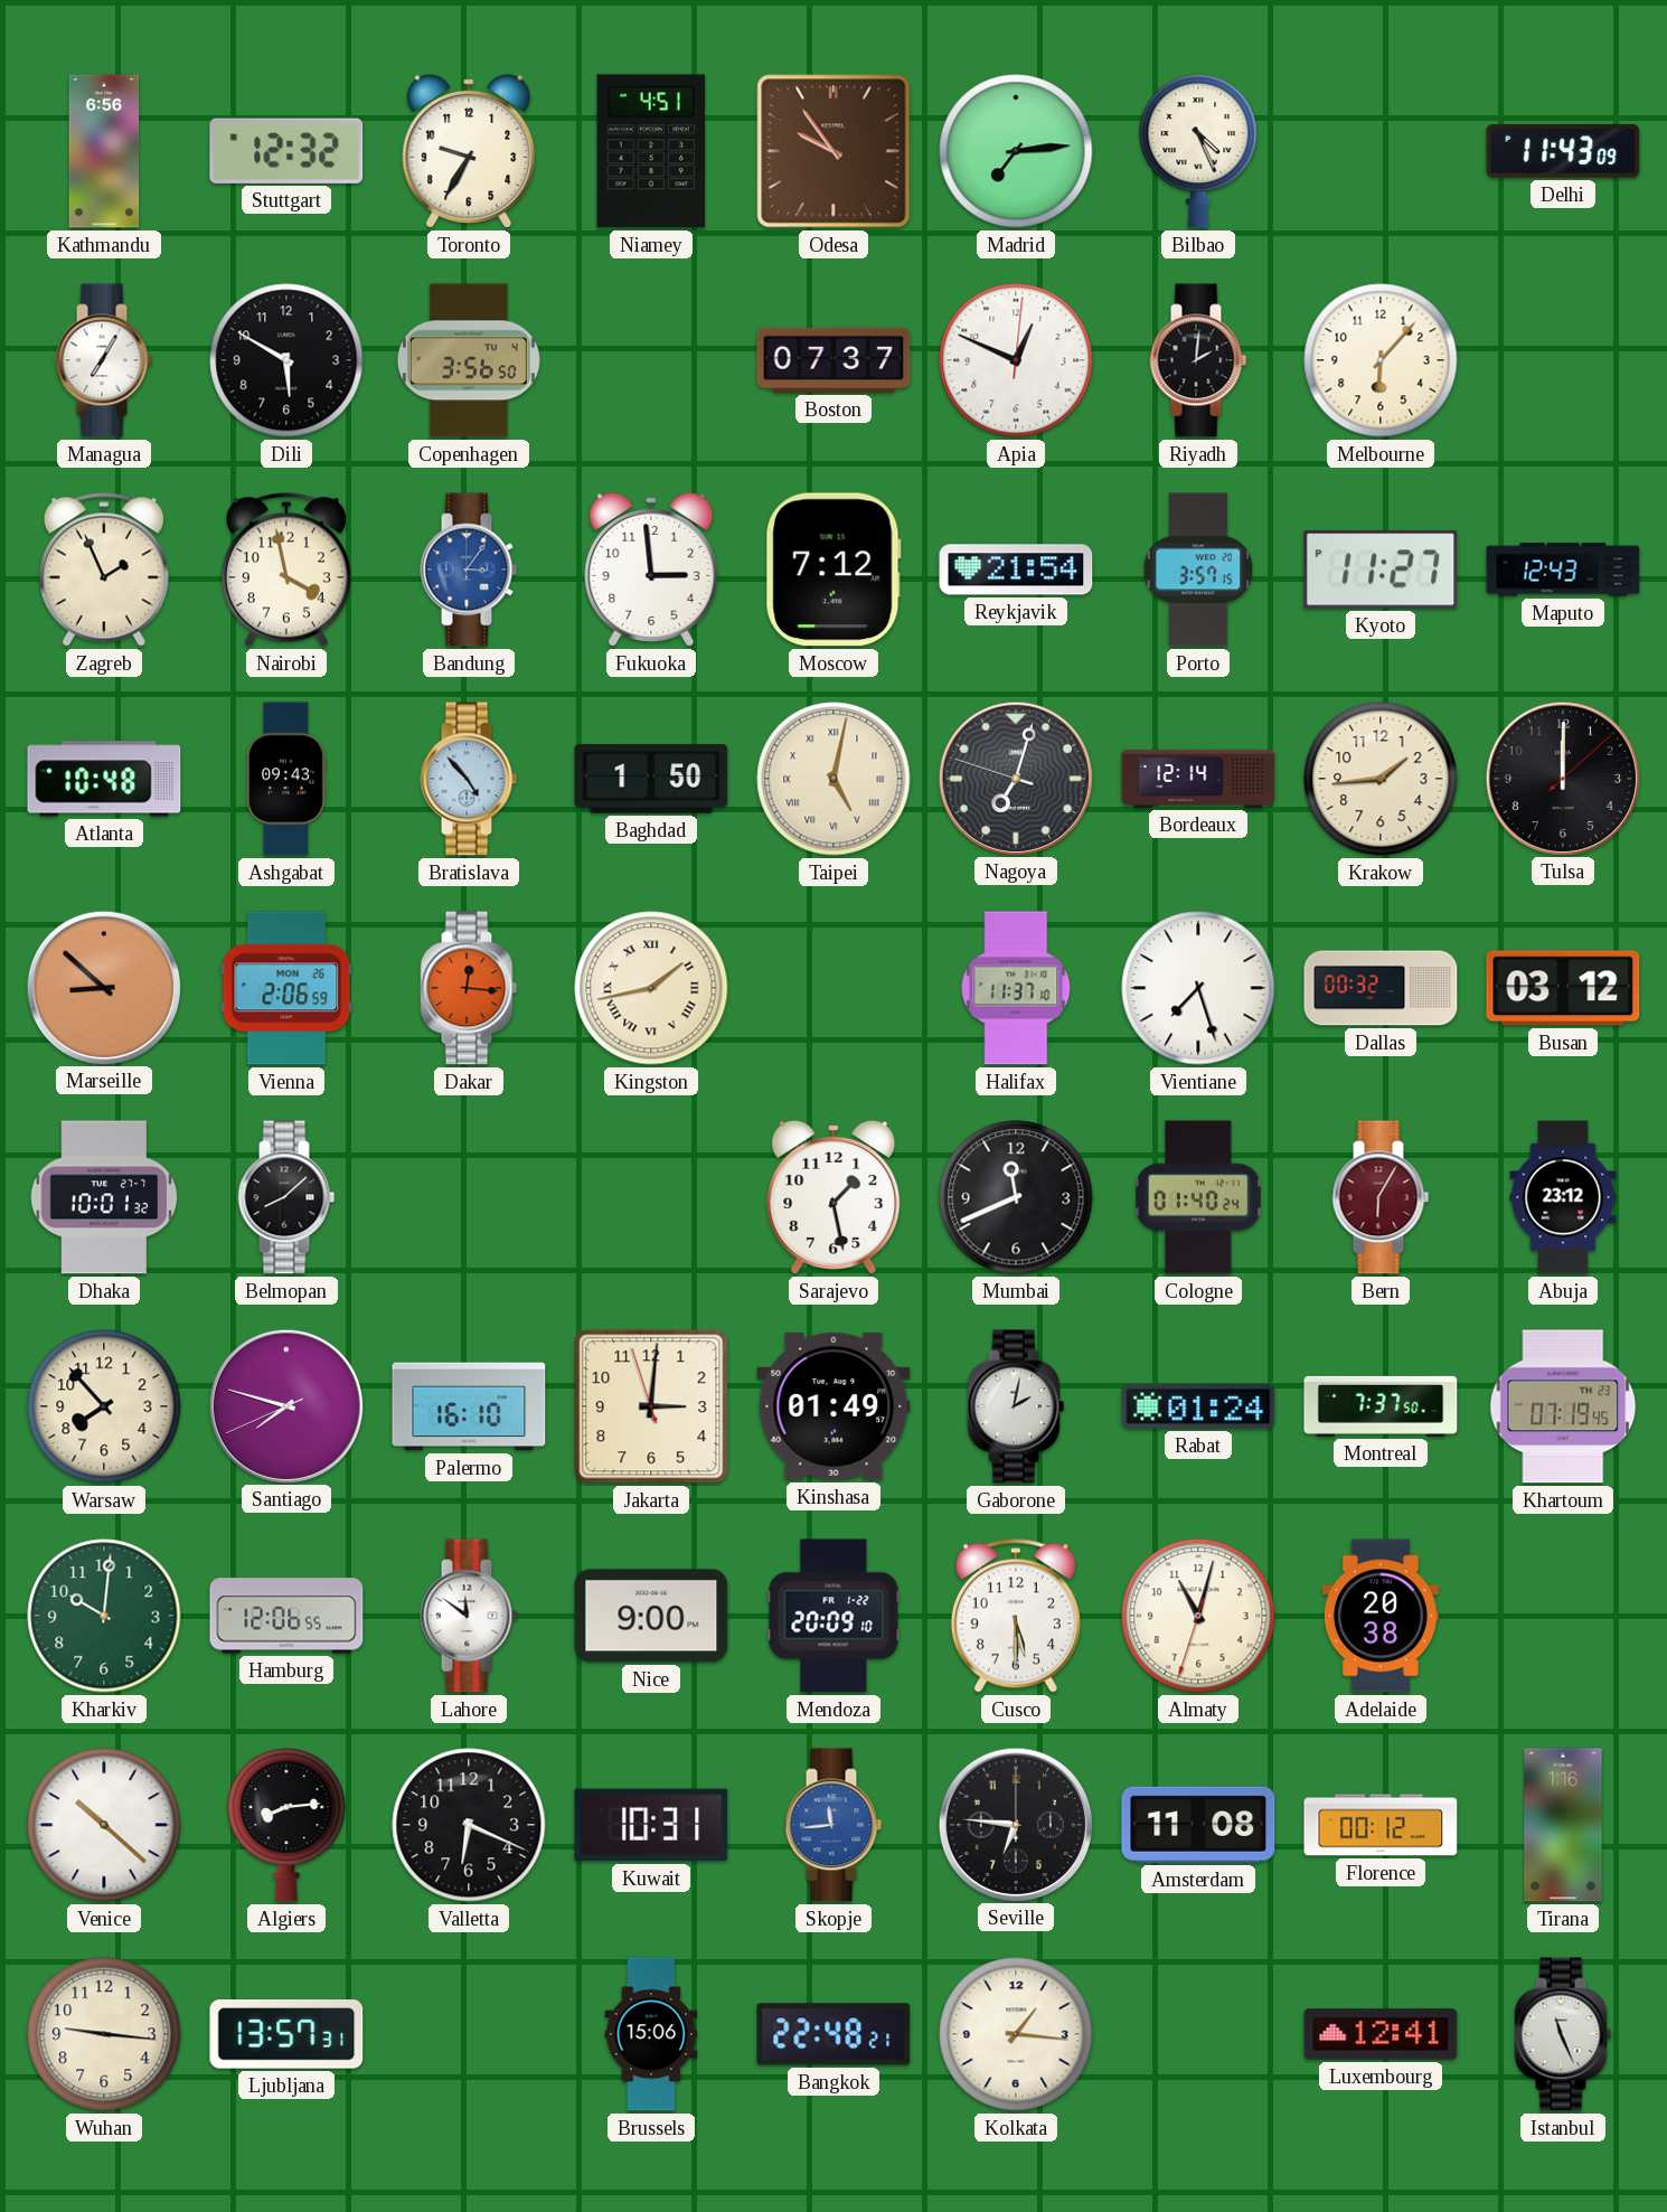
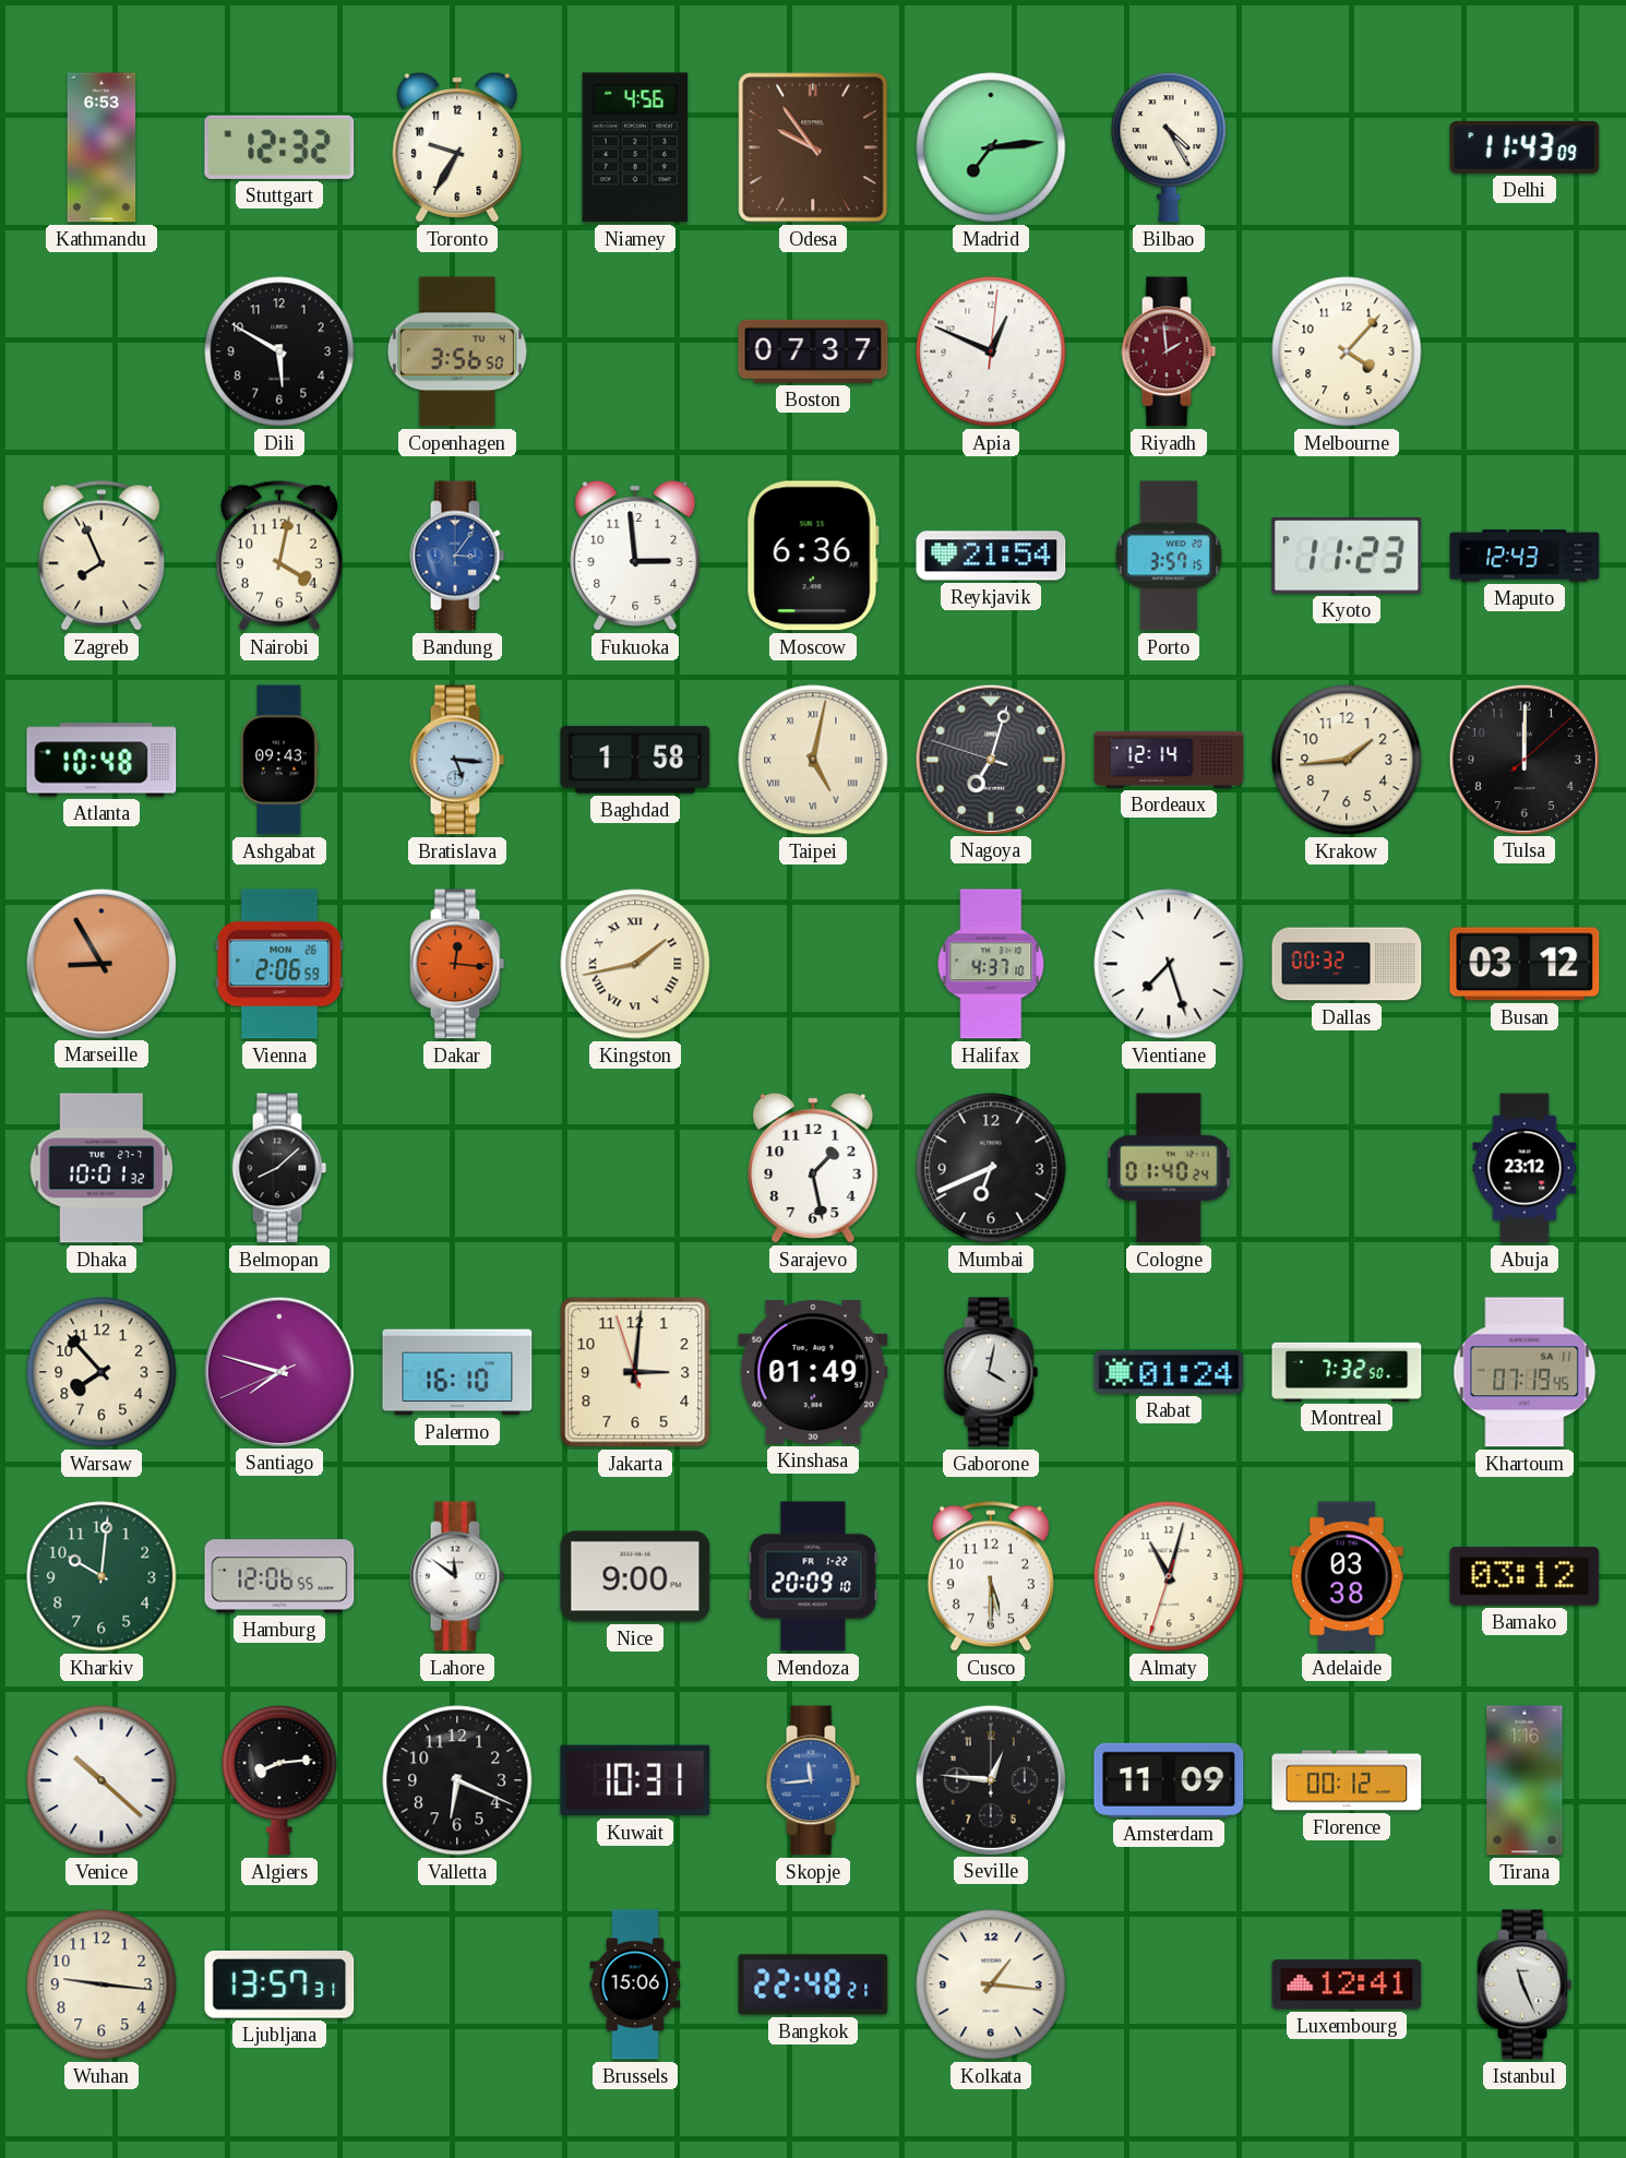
Kathmandu: 6:56 -> 6:53
Niamey: 4:51 -> 4:56
Bilbao: 4:26 -> 4:25
Managua: 7:05 -> none
Riyadh: 2:01 -> 1:59
Riyadh dial: black -> burgundy
Melbourne: 6:07 -> 4:07
Zagreb: 1:56 -> 7:56
Nairobi: 3:58 -> 4:02
Moscow: 7:12 -> 6:36
Kyoto: 11:27 -> 11:23
Bratislava: 4:53 -> 5:16
Baghdad: 1:50 -> 1:58
Marseille: 8:52 -> 8:55
Halifax: 11:37 -> 4:37
Mumbai: 11:41 -> 6:41
Bern: 6:05 -> none
Gaborone: 2:02 -> 4:02
Montreal: 7:37 -> 7:32
Khartoum date: TH 23 -> SA 11
Adelaide: 20:38 -> 03:38
Bamako: none -> 03:12
Seville: 6:46 -> 12:46
Amsterdam: 11:08 -> 11:09
